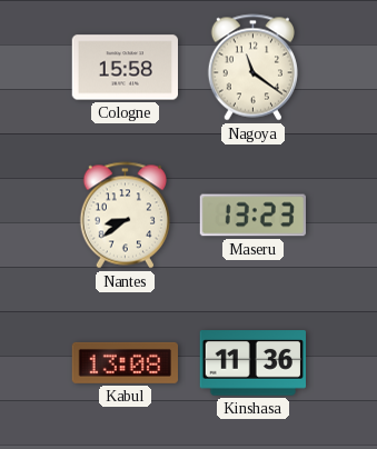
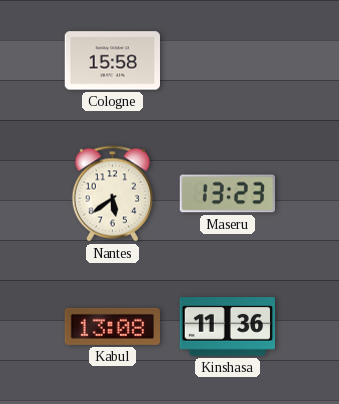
Nagoya: 11:21 -> none
Nantes: 8:39 -> 5:39
